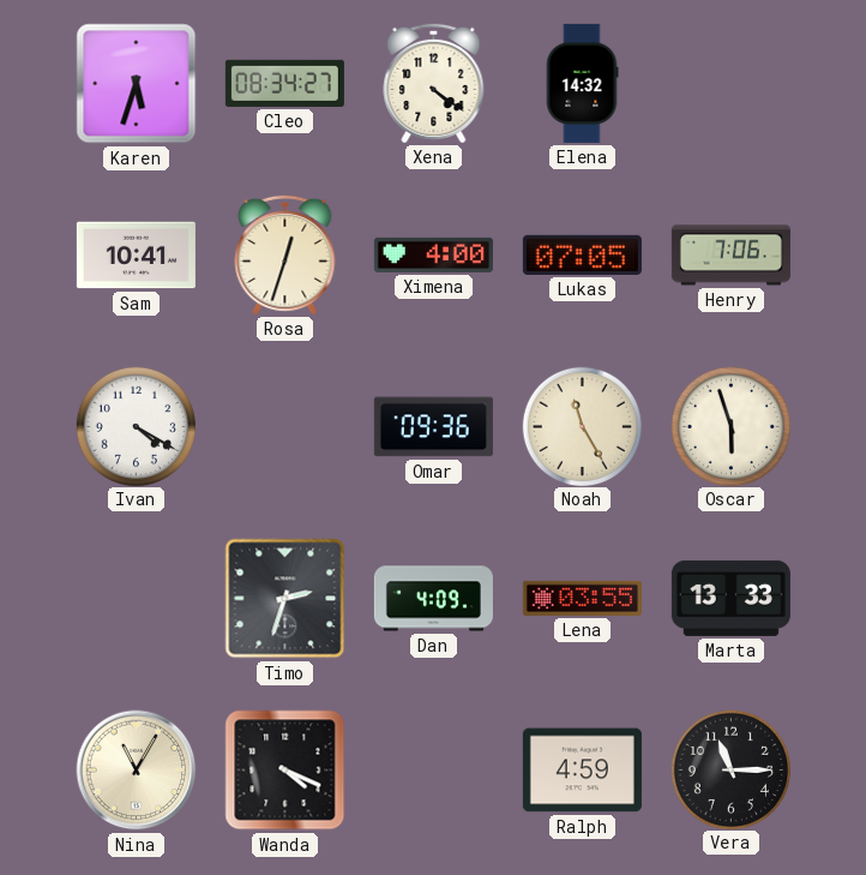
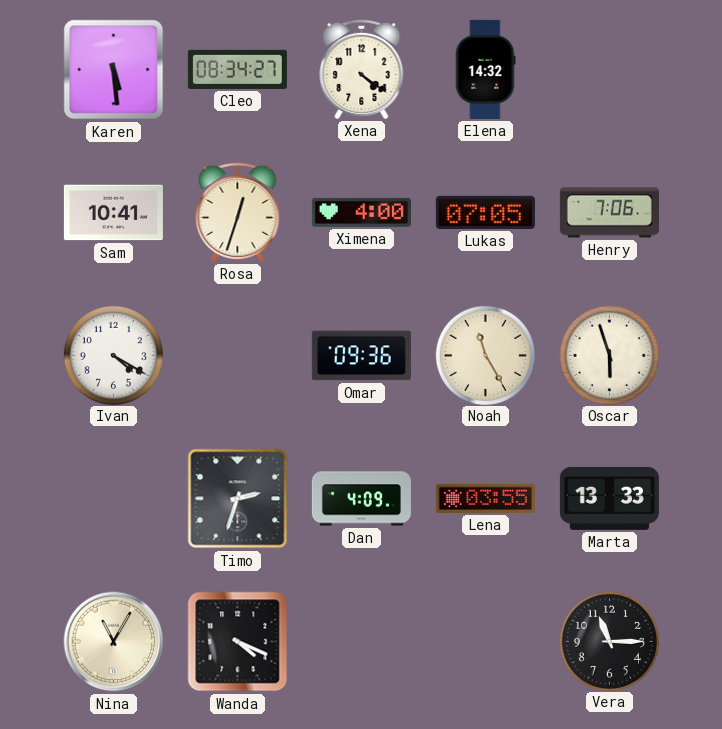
Karen: 5:33 -> 5:29
Ralph: 4:59 -> none
